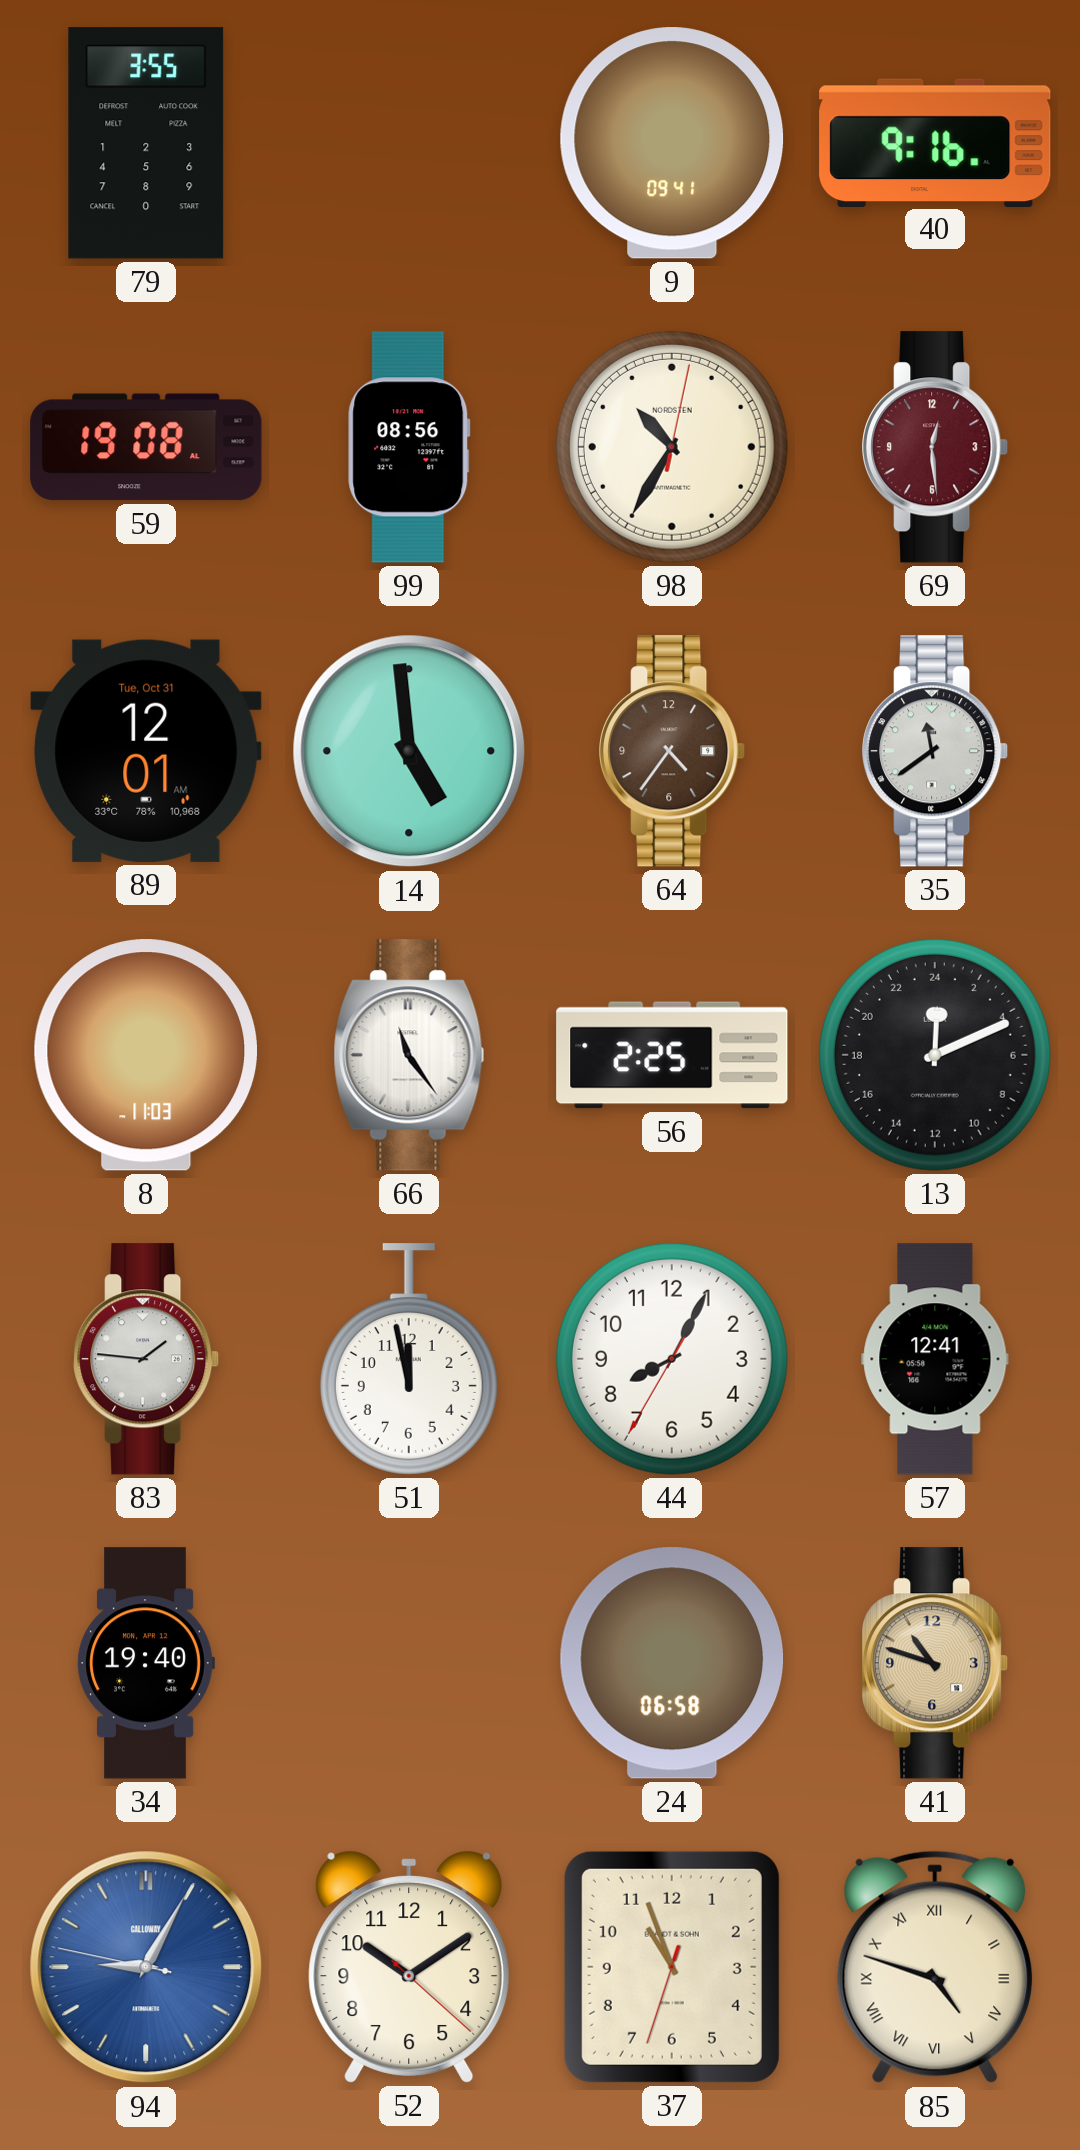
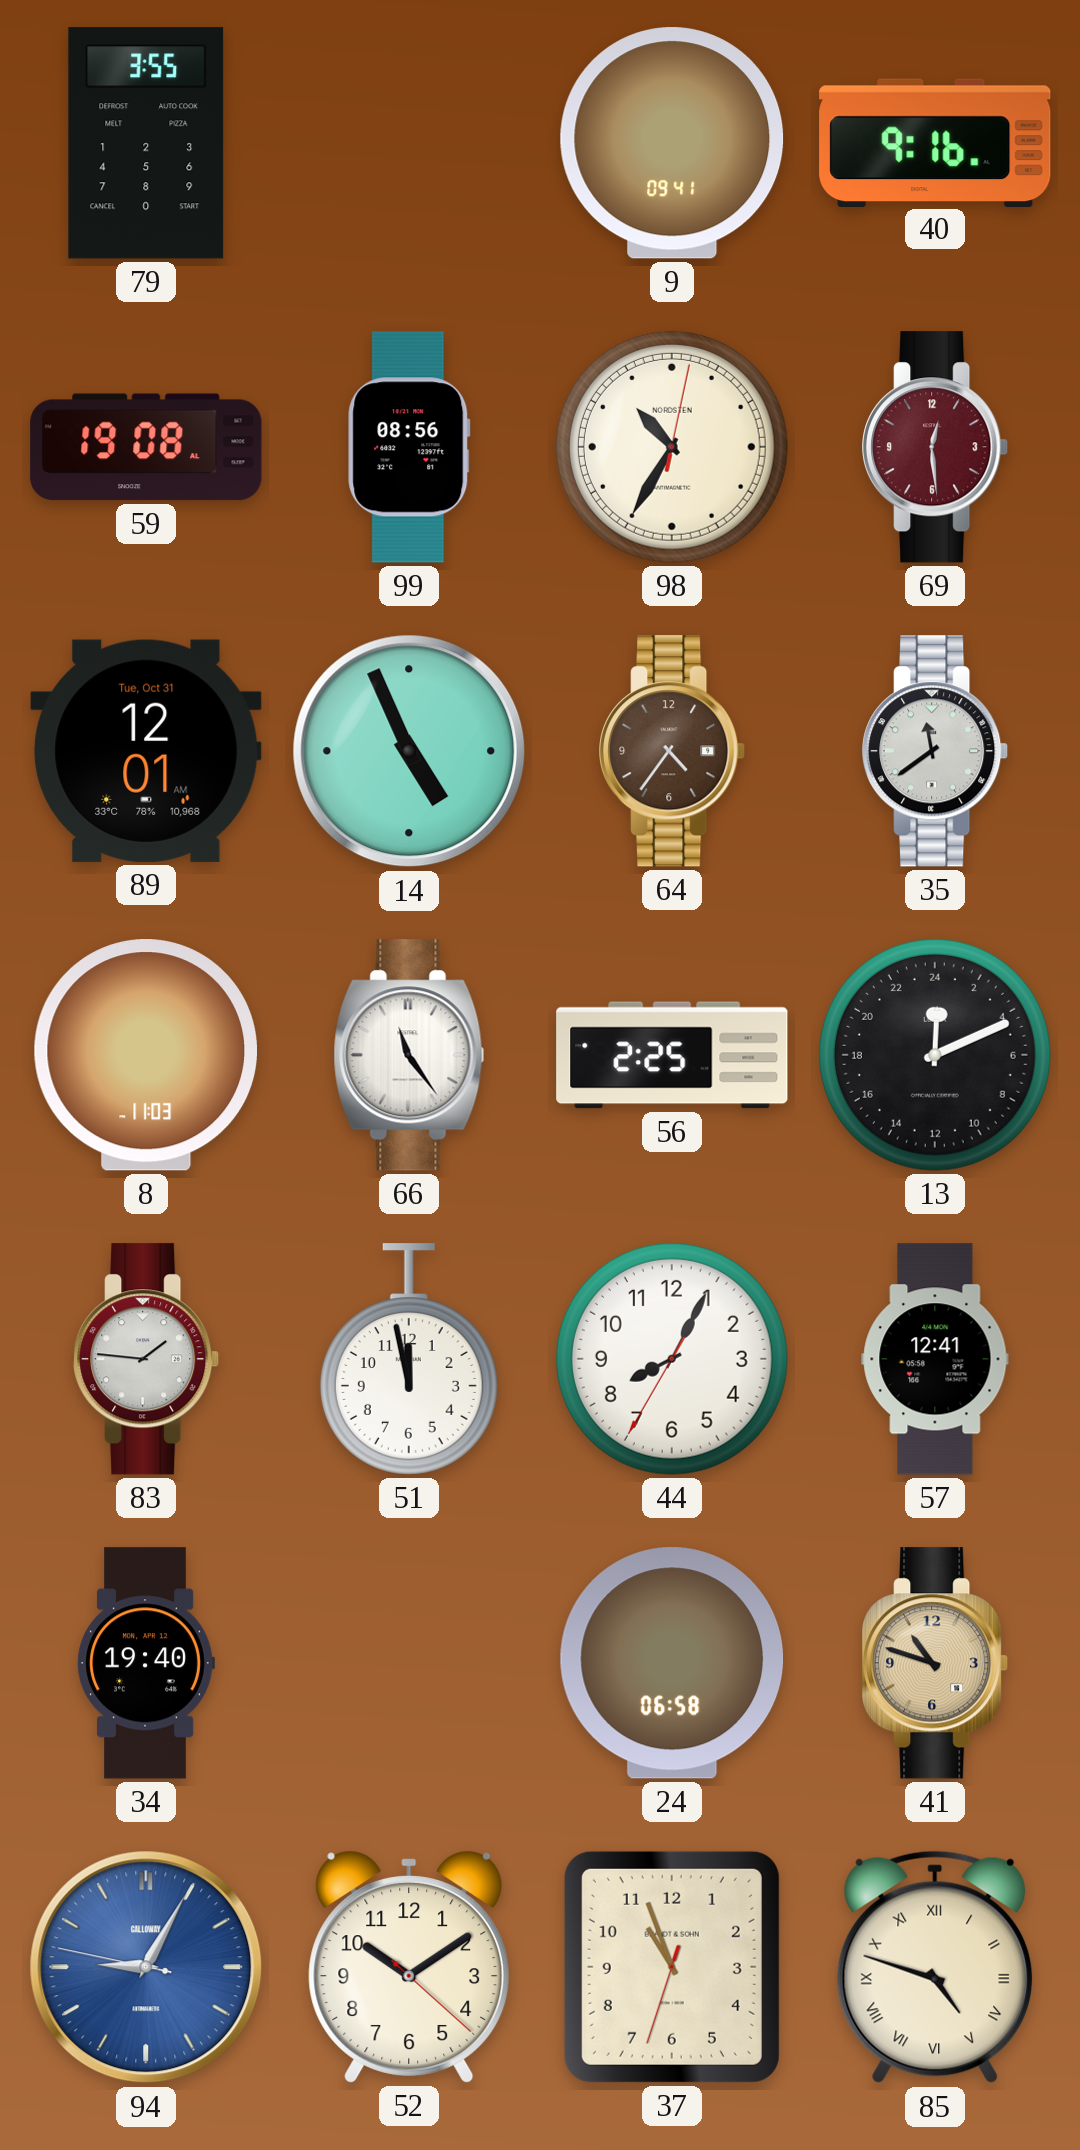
14: 4:59 -> 4:56
